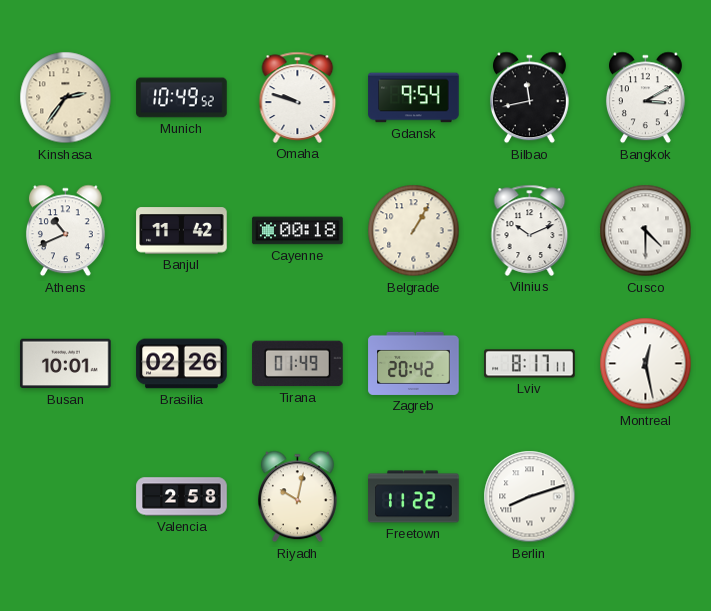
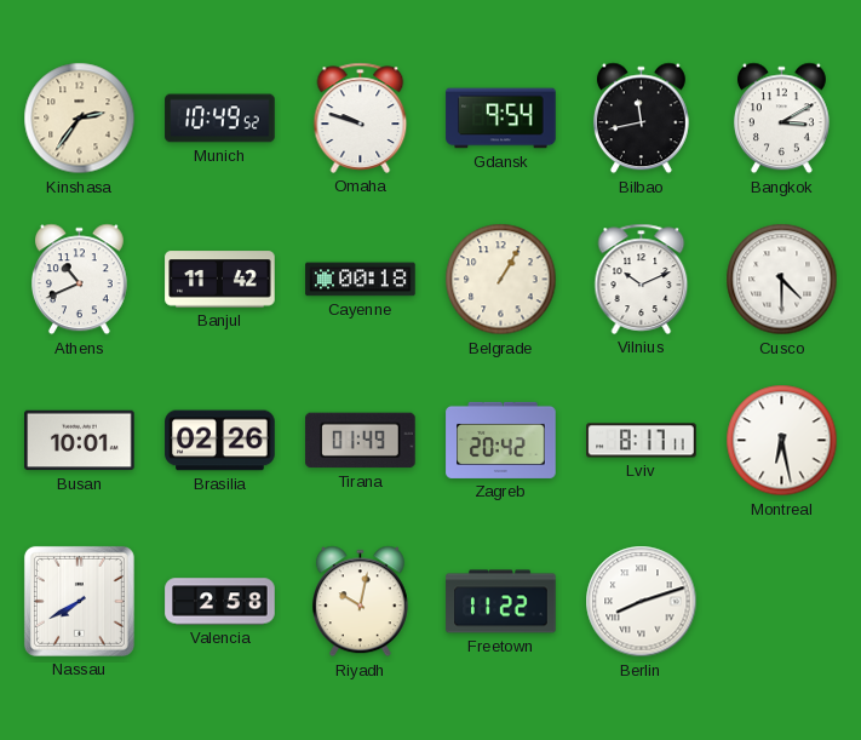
Montreal: 12:28 -> 6:28
Nassau: none -> 7:40
